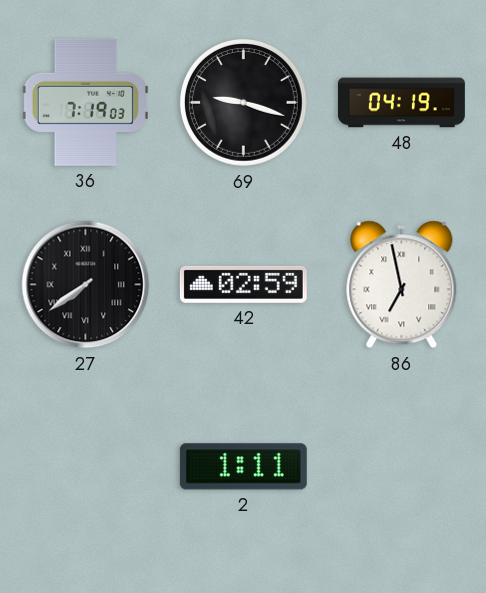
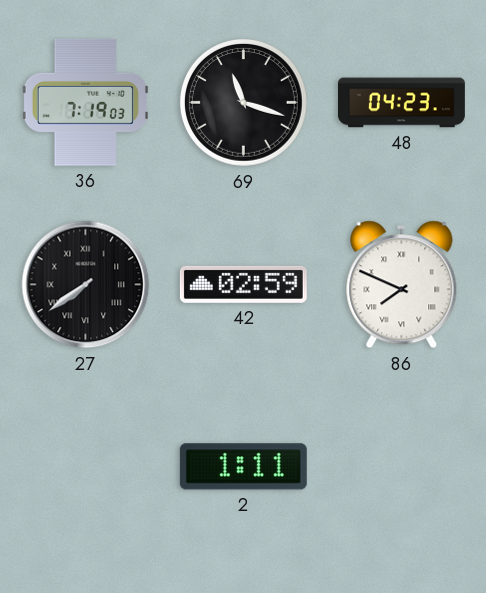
69: 9:18 -> 11:18
48: 04:19 -> 04:23
86: 6:58 -> 7:49
